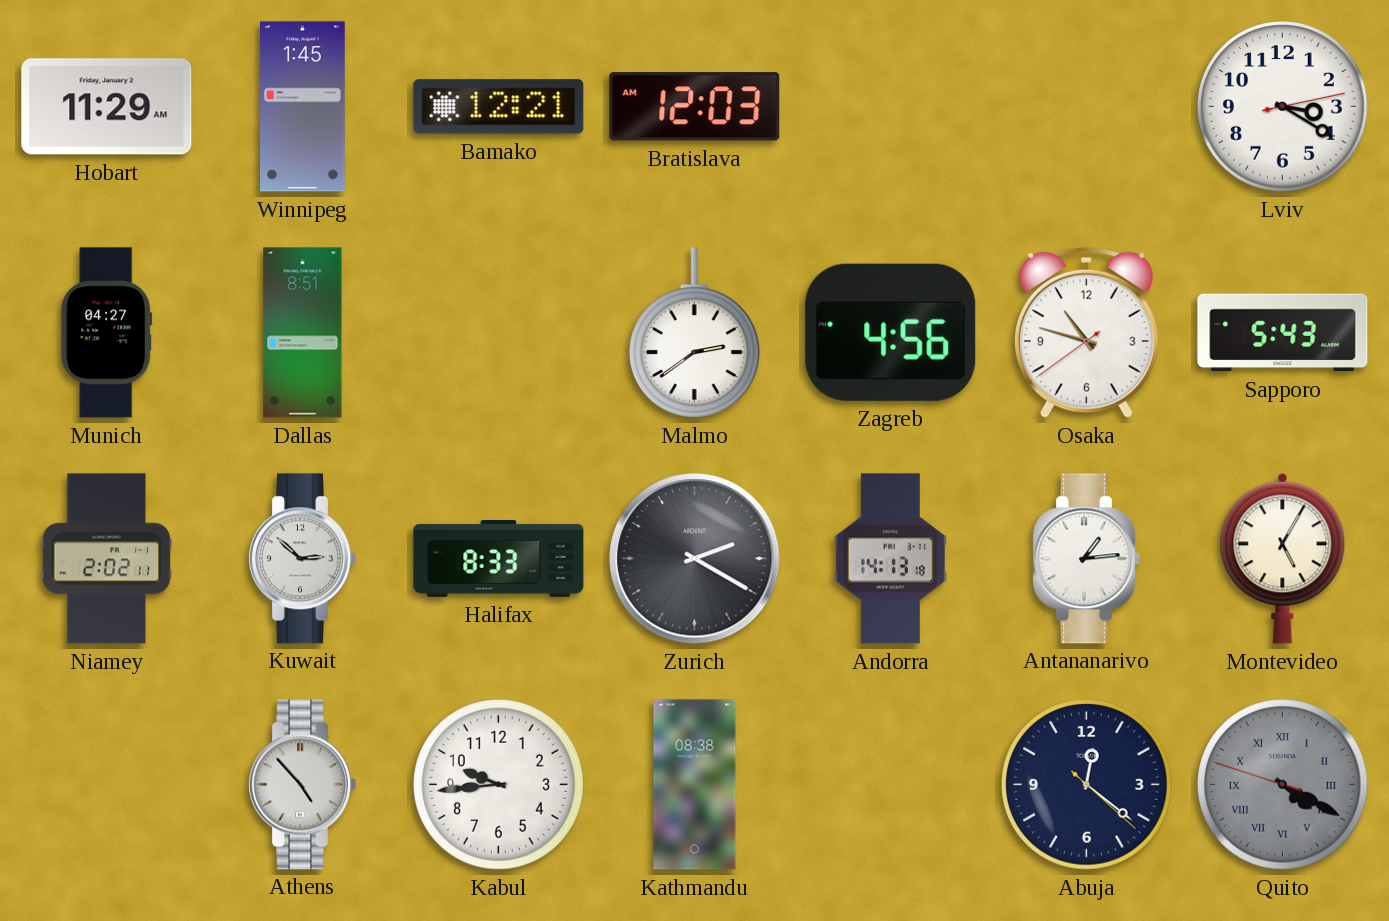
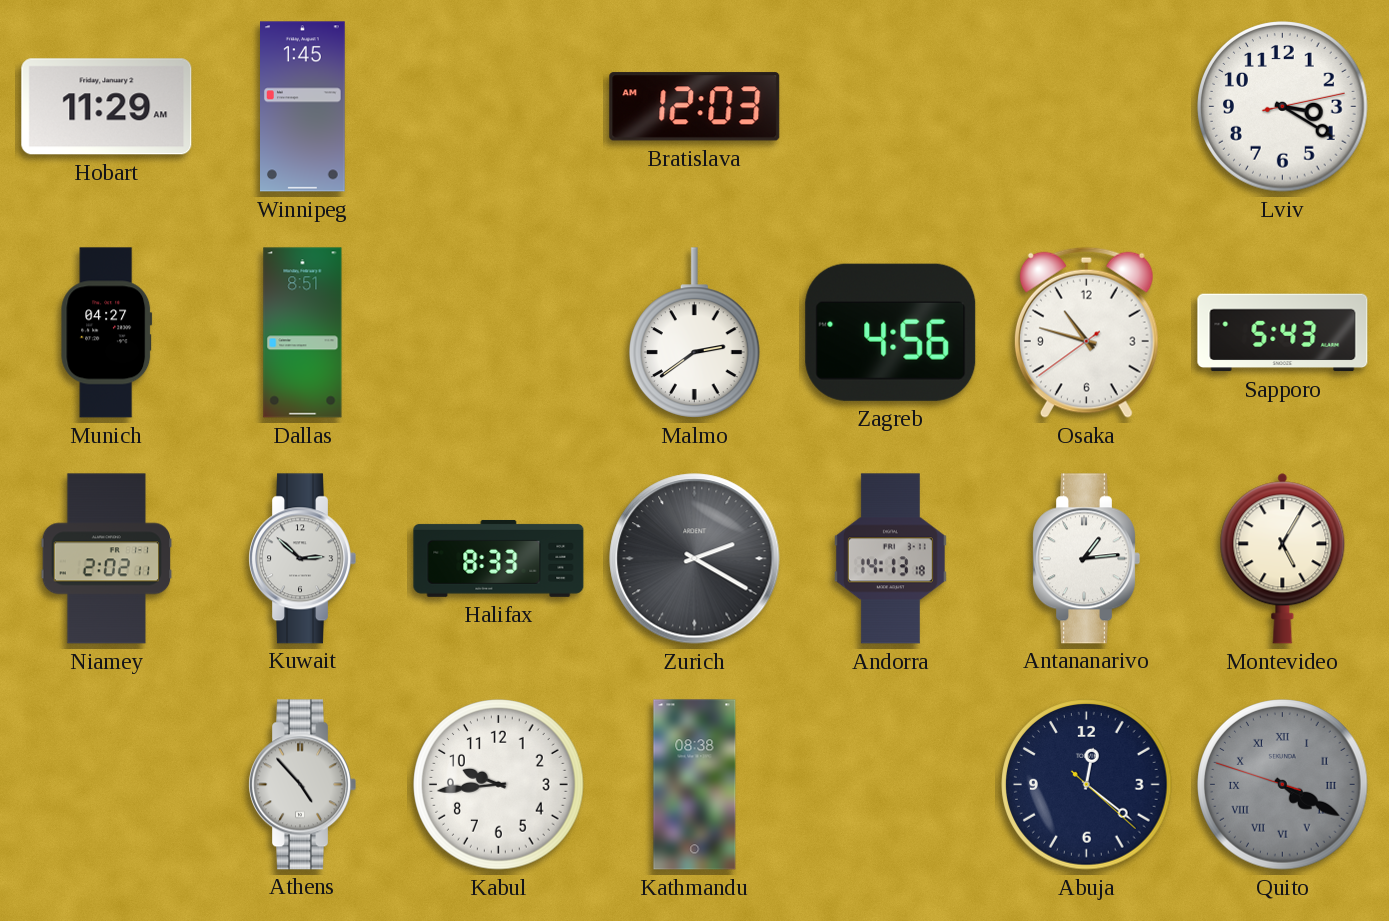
Bamako: 12:21 -> none
